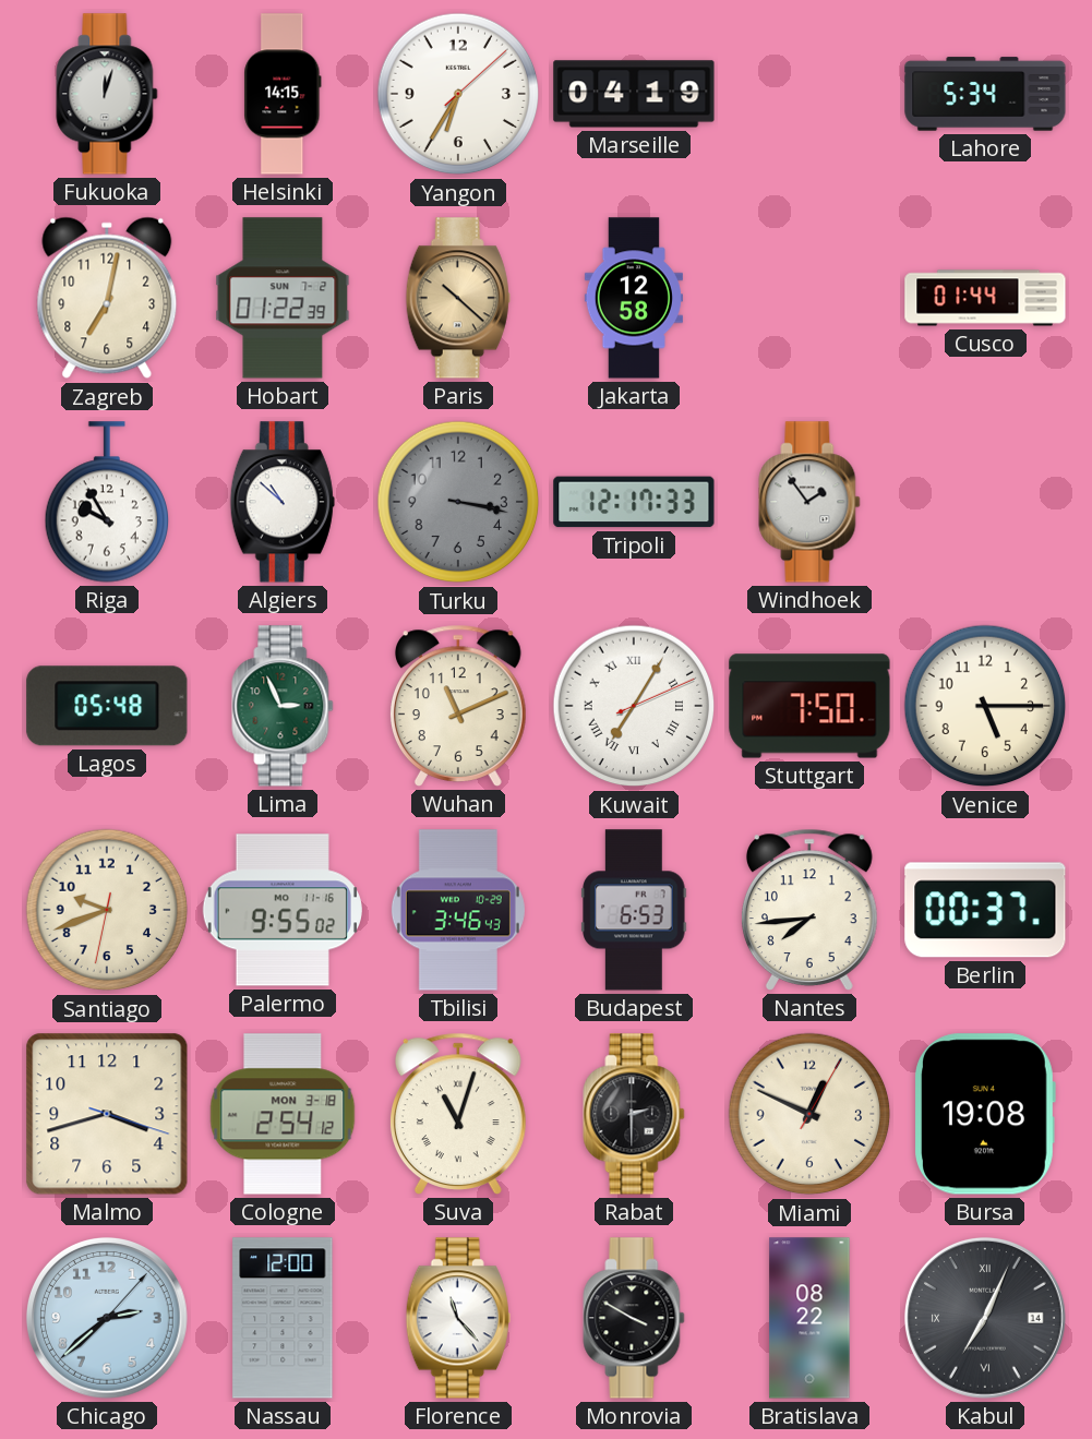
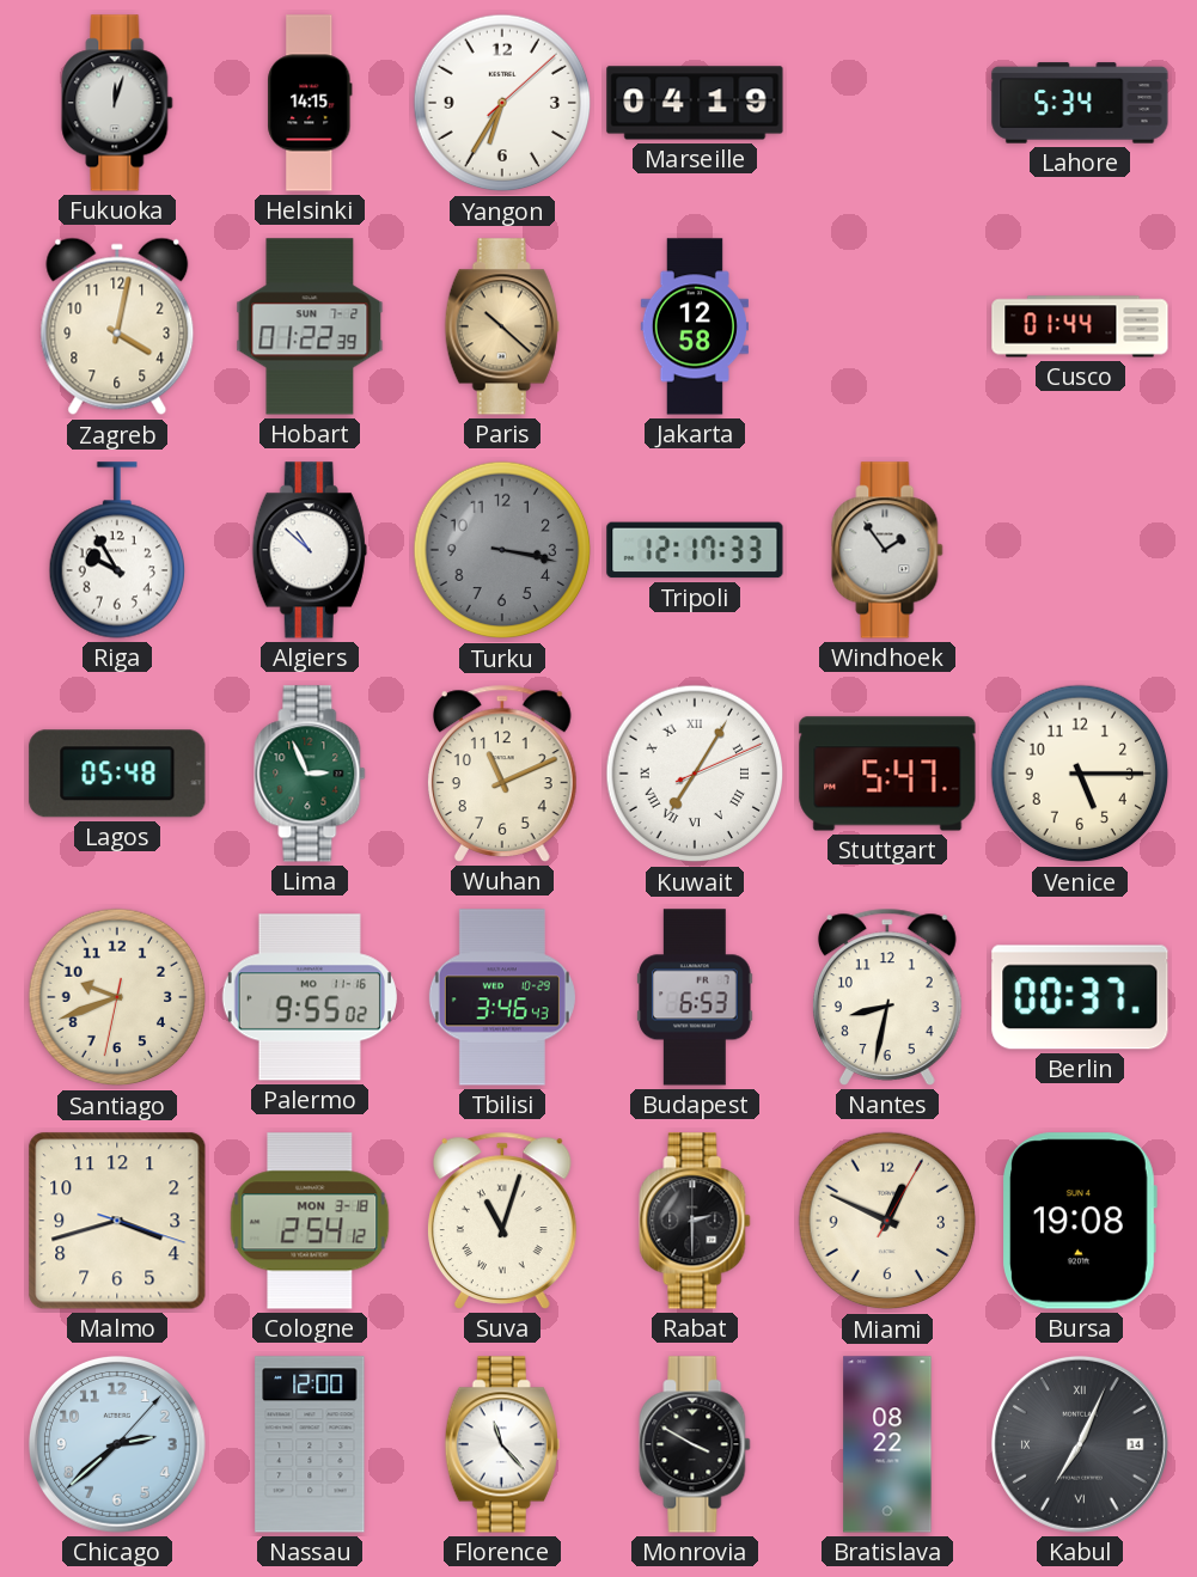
Zagreb: 7:02 -> 4:02
Stuttgart: 7:50 -> 5:47
Nantes: 7:44 -> 8:32
